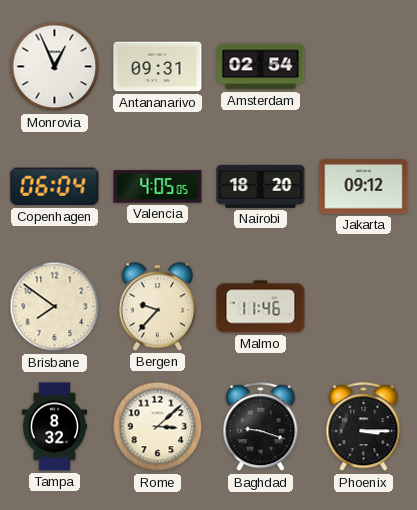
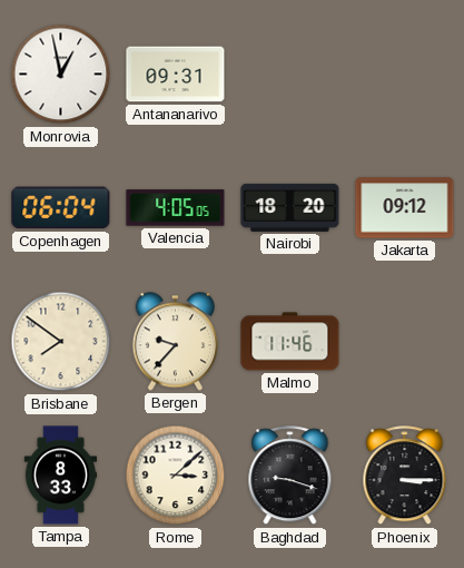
Monrovia: 12:56 -> 12:58
Amsterdam: 02:54 -> none
Tampa: 8:32 -> 8:33
